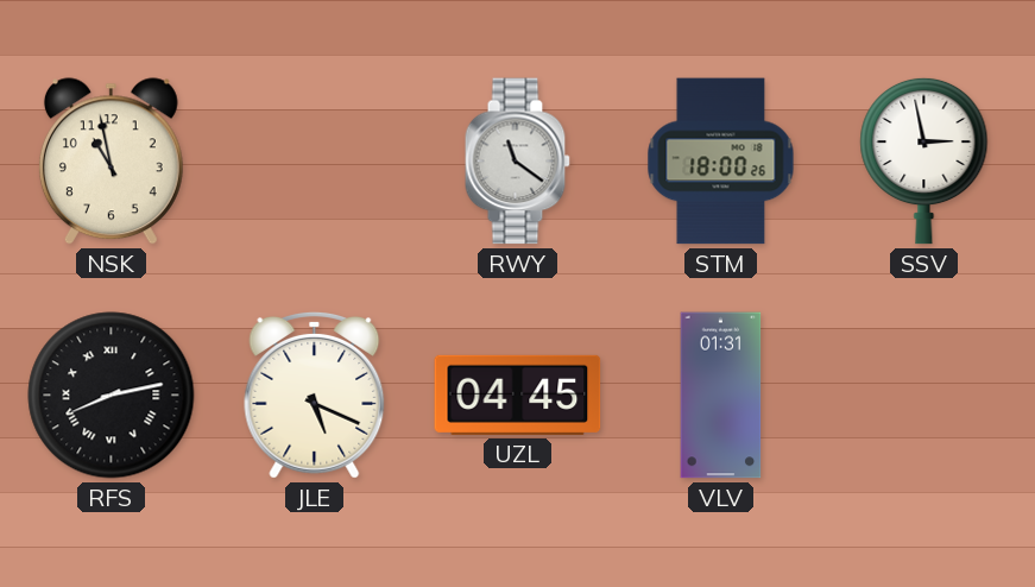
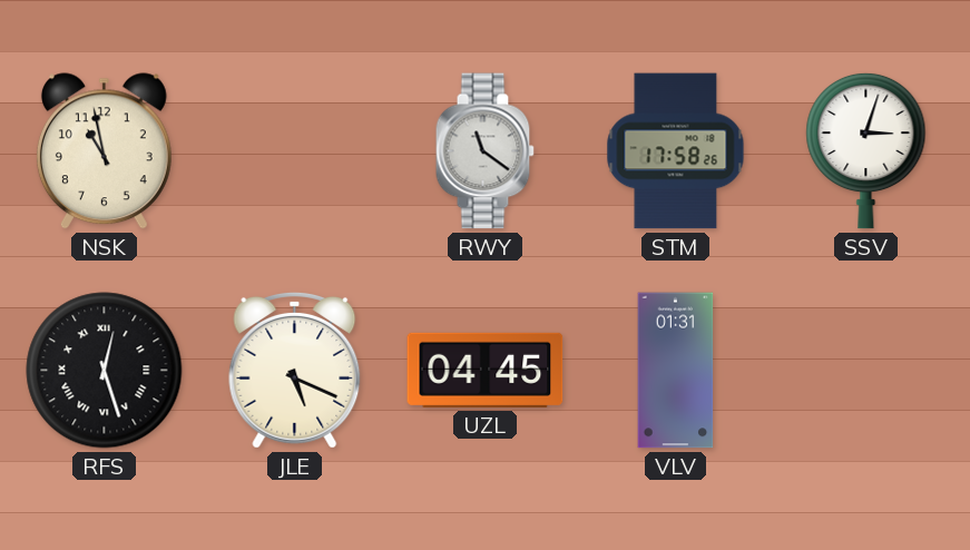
STM: 18:00 -> 17:58
SSV: 2:58 -> 3:03
RFS: 8:13 -> 12:27
